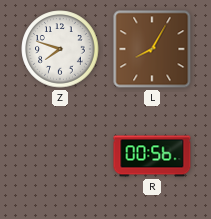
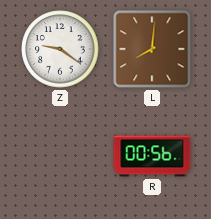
Z: 7:48 -> 9:21
L: 8:05 -> 8:01
